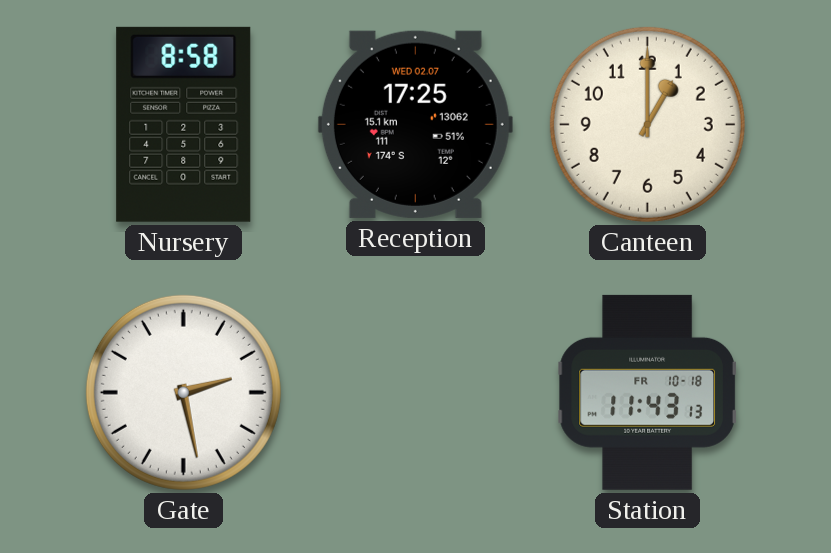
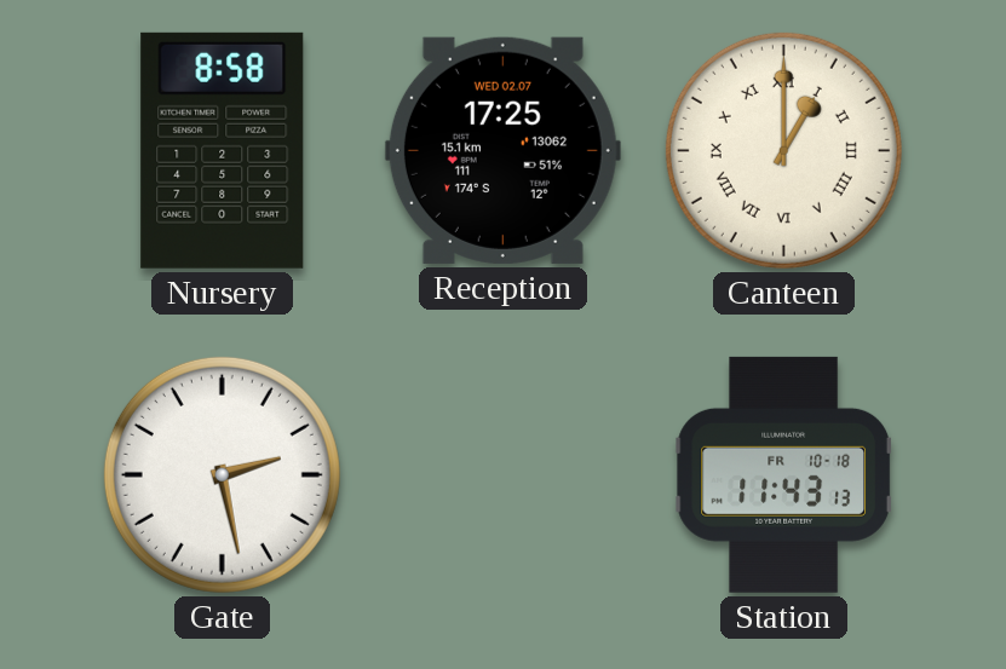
Canteen numerals: Arabic -> Roman
